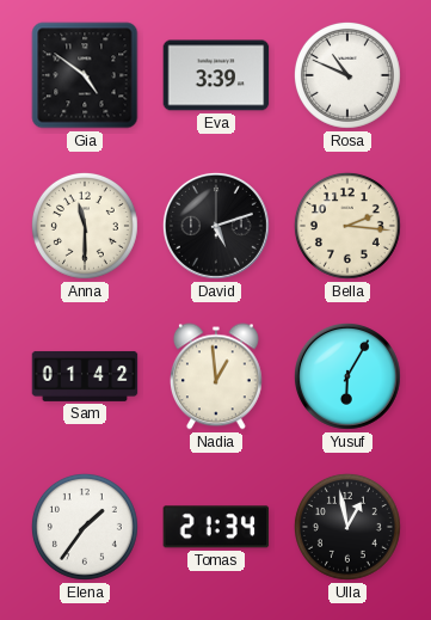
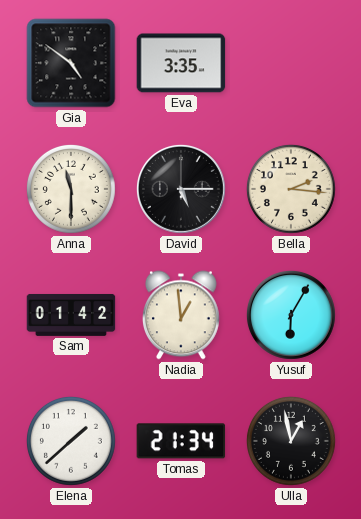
Eva: 3:39 -> 3:35
Rosa: 10:49 -> none
David: 5:12 -> 5:15
Elena: 1:36 -> 1:38
